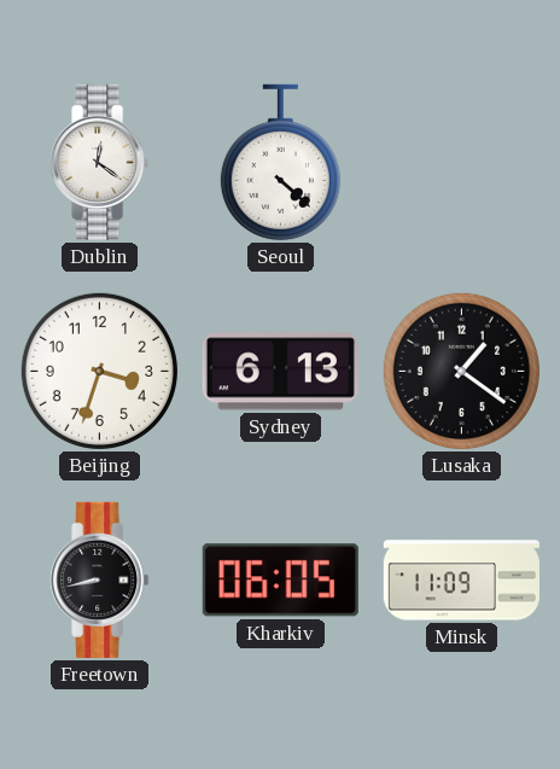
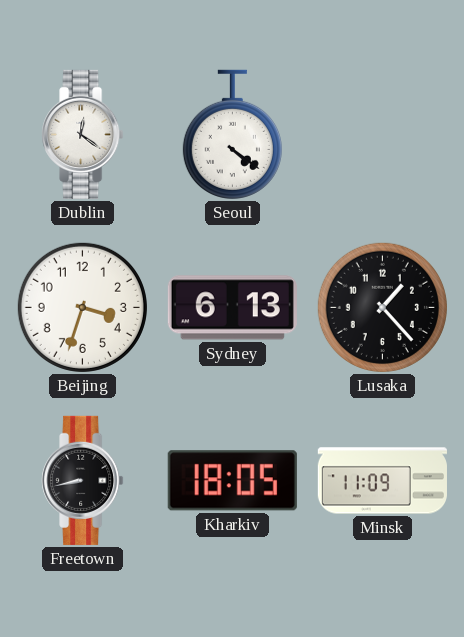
Seoul: 4:22 -> 4:21
Lusaka: 1:21 -> 1:23
Kharkiv: 06:05 -> 18:05
